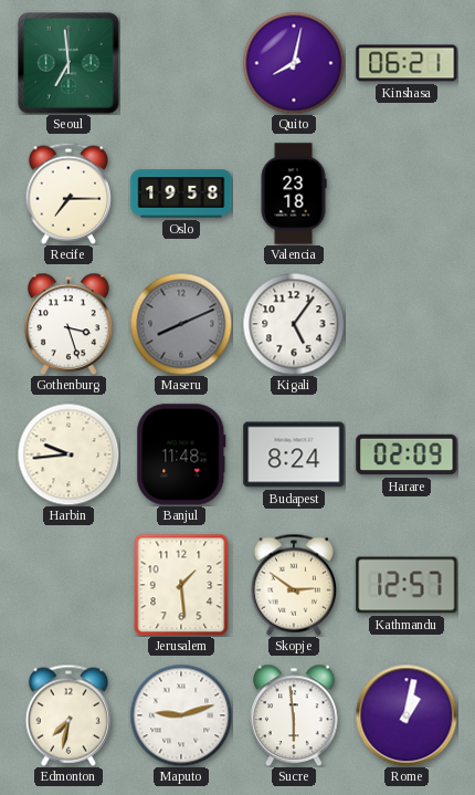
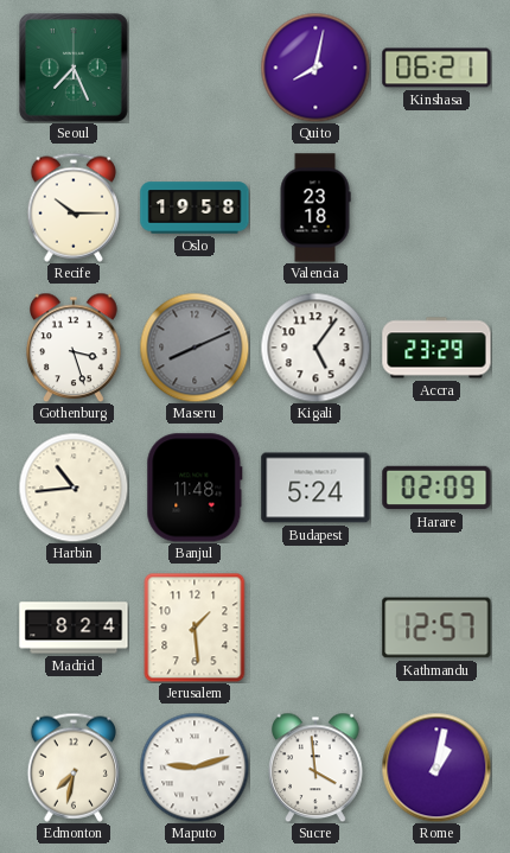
Seoul: 6:59 -> 7:26
Recife: 7:15 -> 10:15
Accra: none -> 23:29
Harbin: 9:44 -> 10:44
Budapest: 8:24 -> 5:24
Madrid: none -> 8:24
Skopje: 2:51 -> none
Sucre: 5:59 -> 3:59
